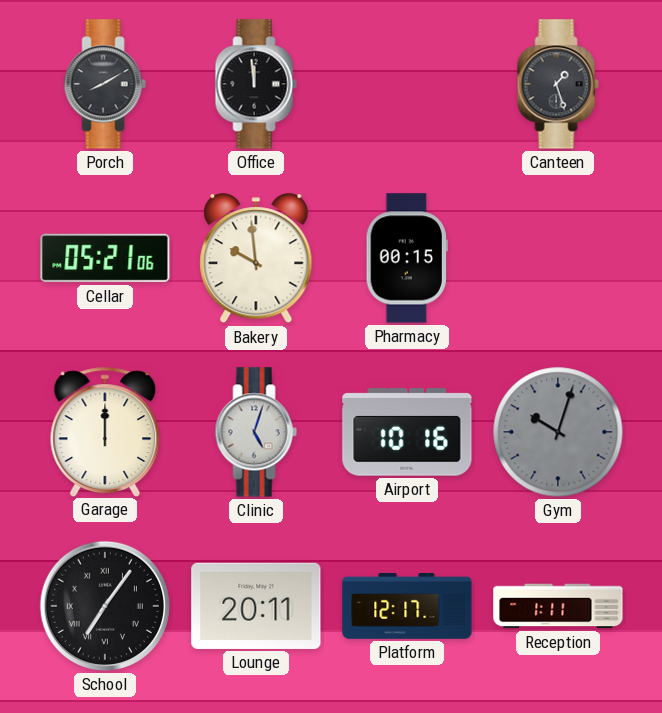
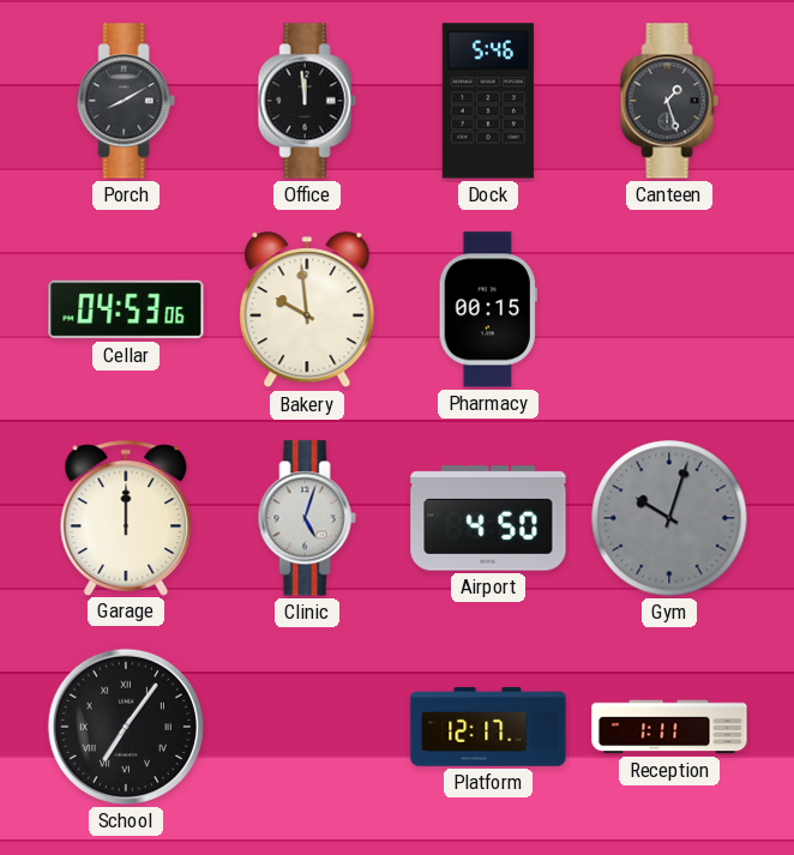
Dock: none -> 5:46
Cellar: 05:21 -> 04:53
Airport: 10:16 -> 4:50
Lounge: 20:11 -> none
